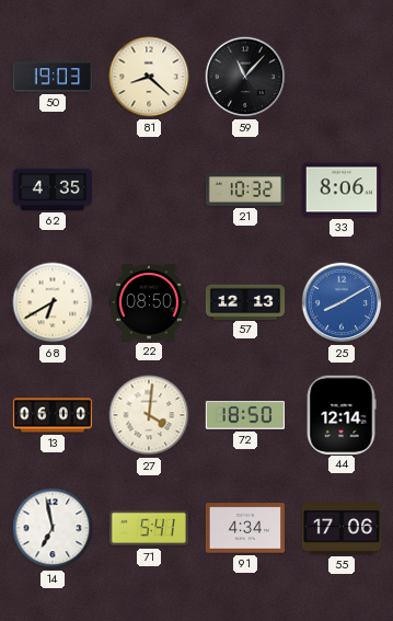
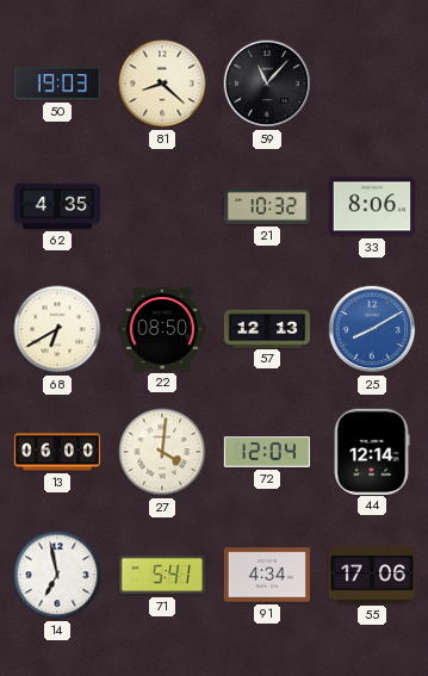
72: 18:50 -> 12:04
